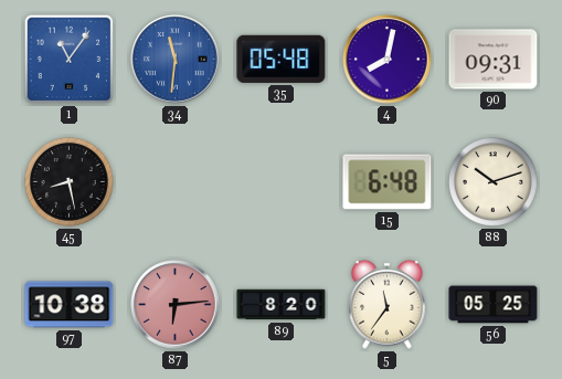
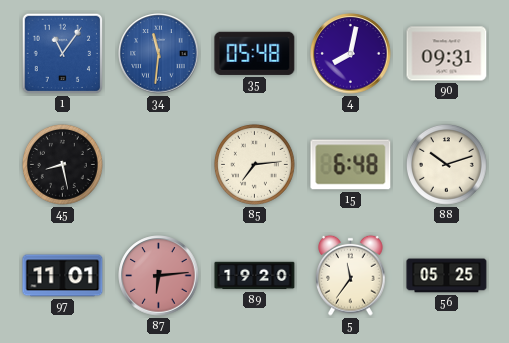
85: none -> 7:14
97: 10:38 -> 11:01
89: 8:20 -> 19:20
